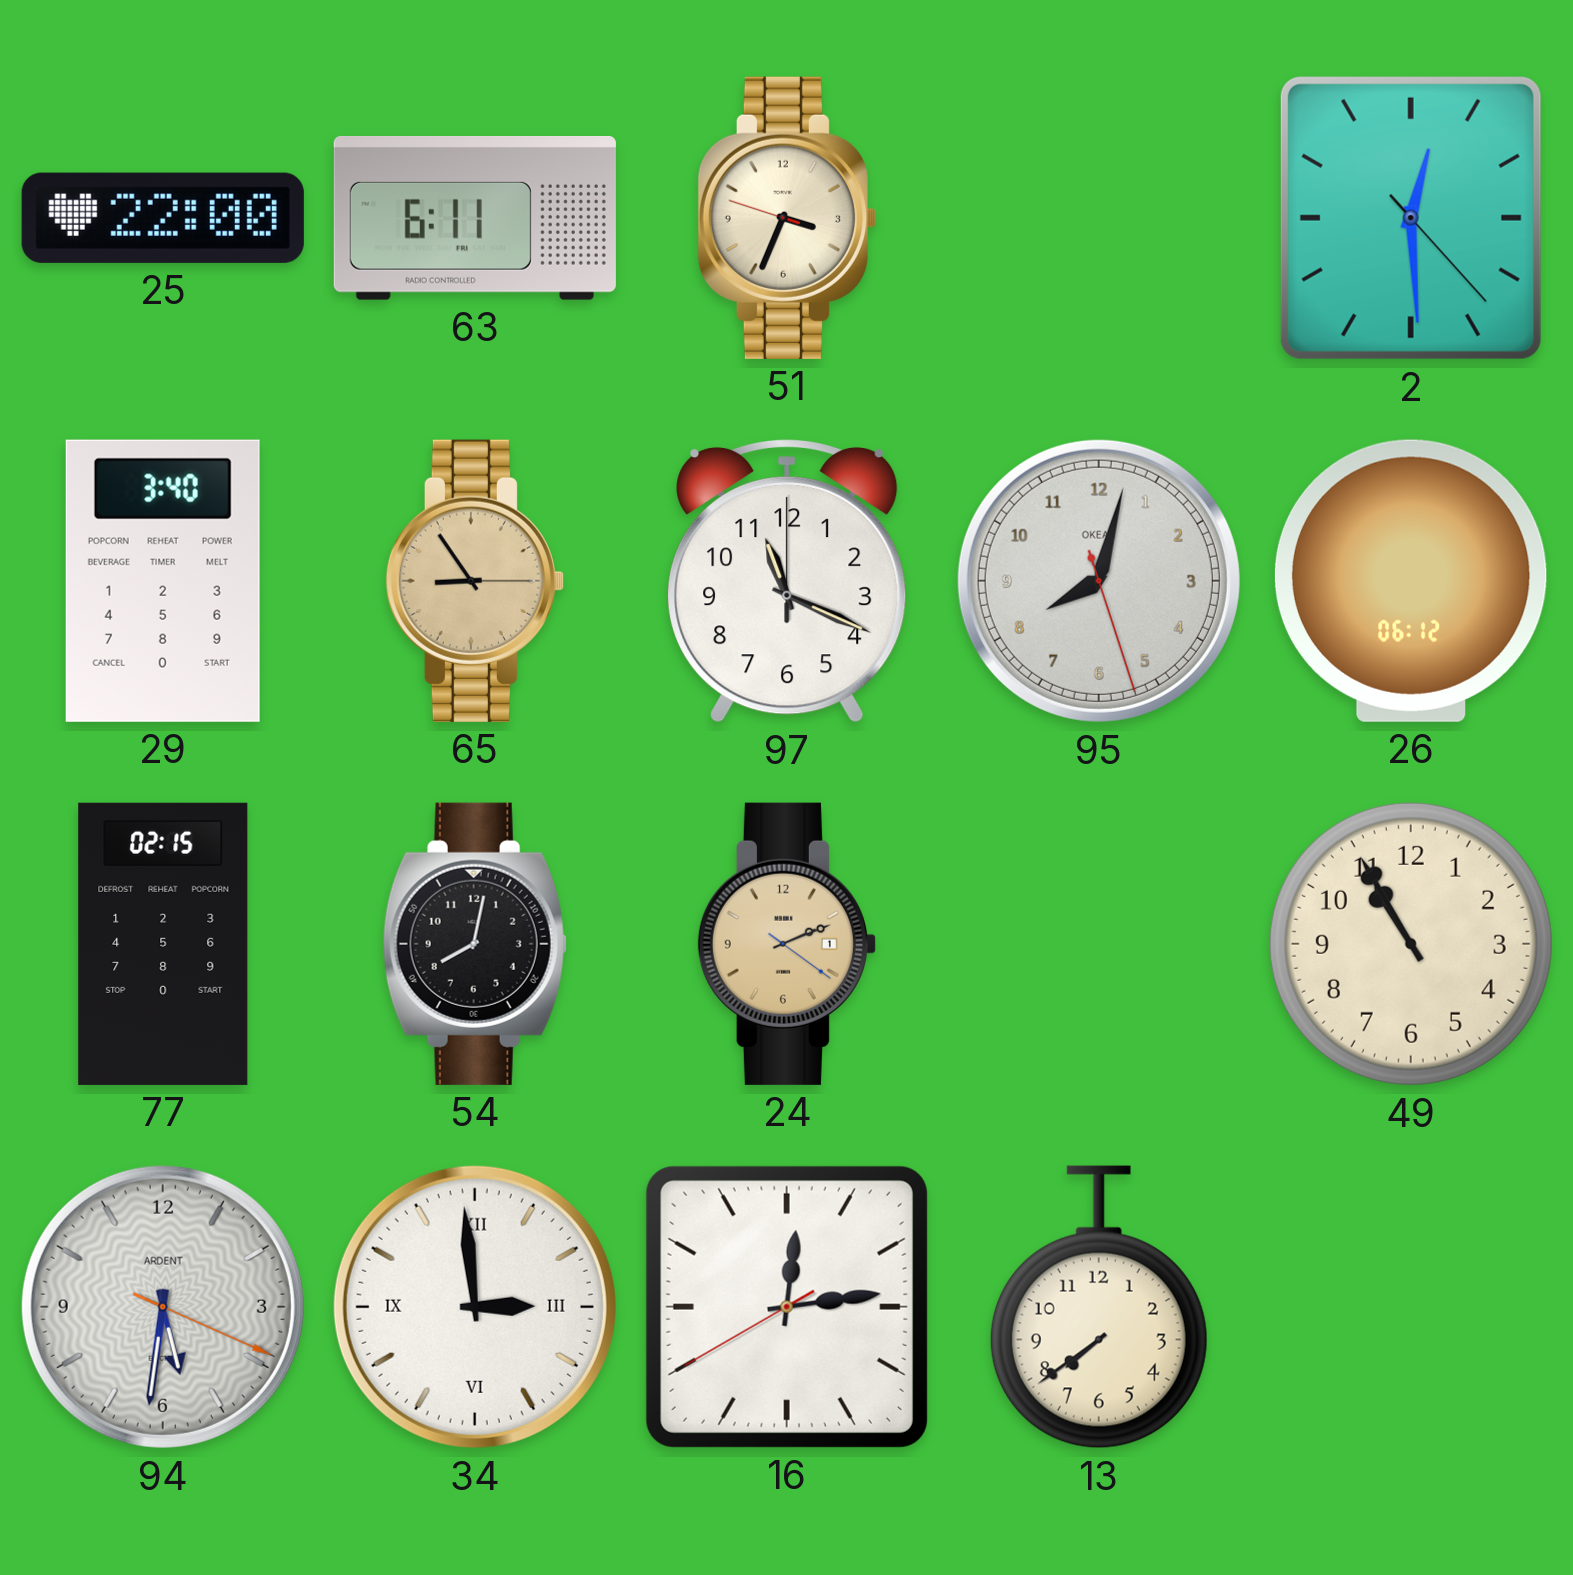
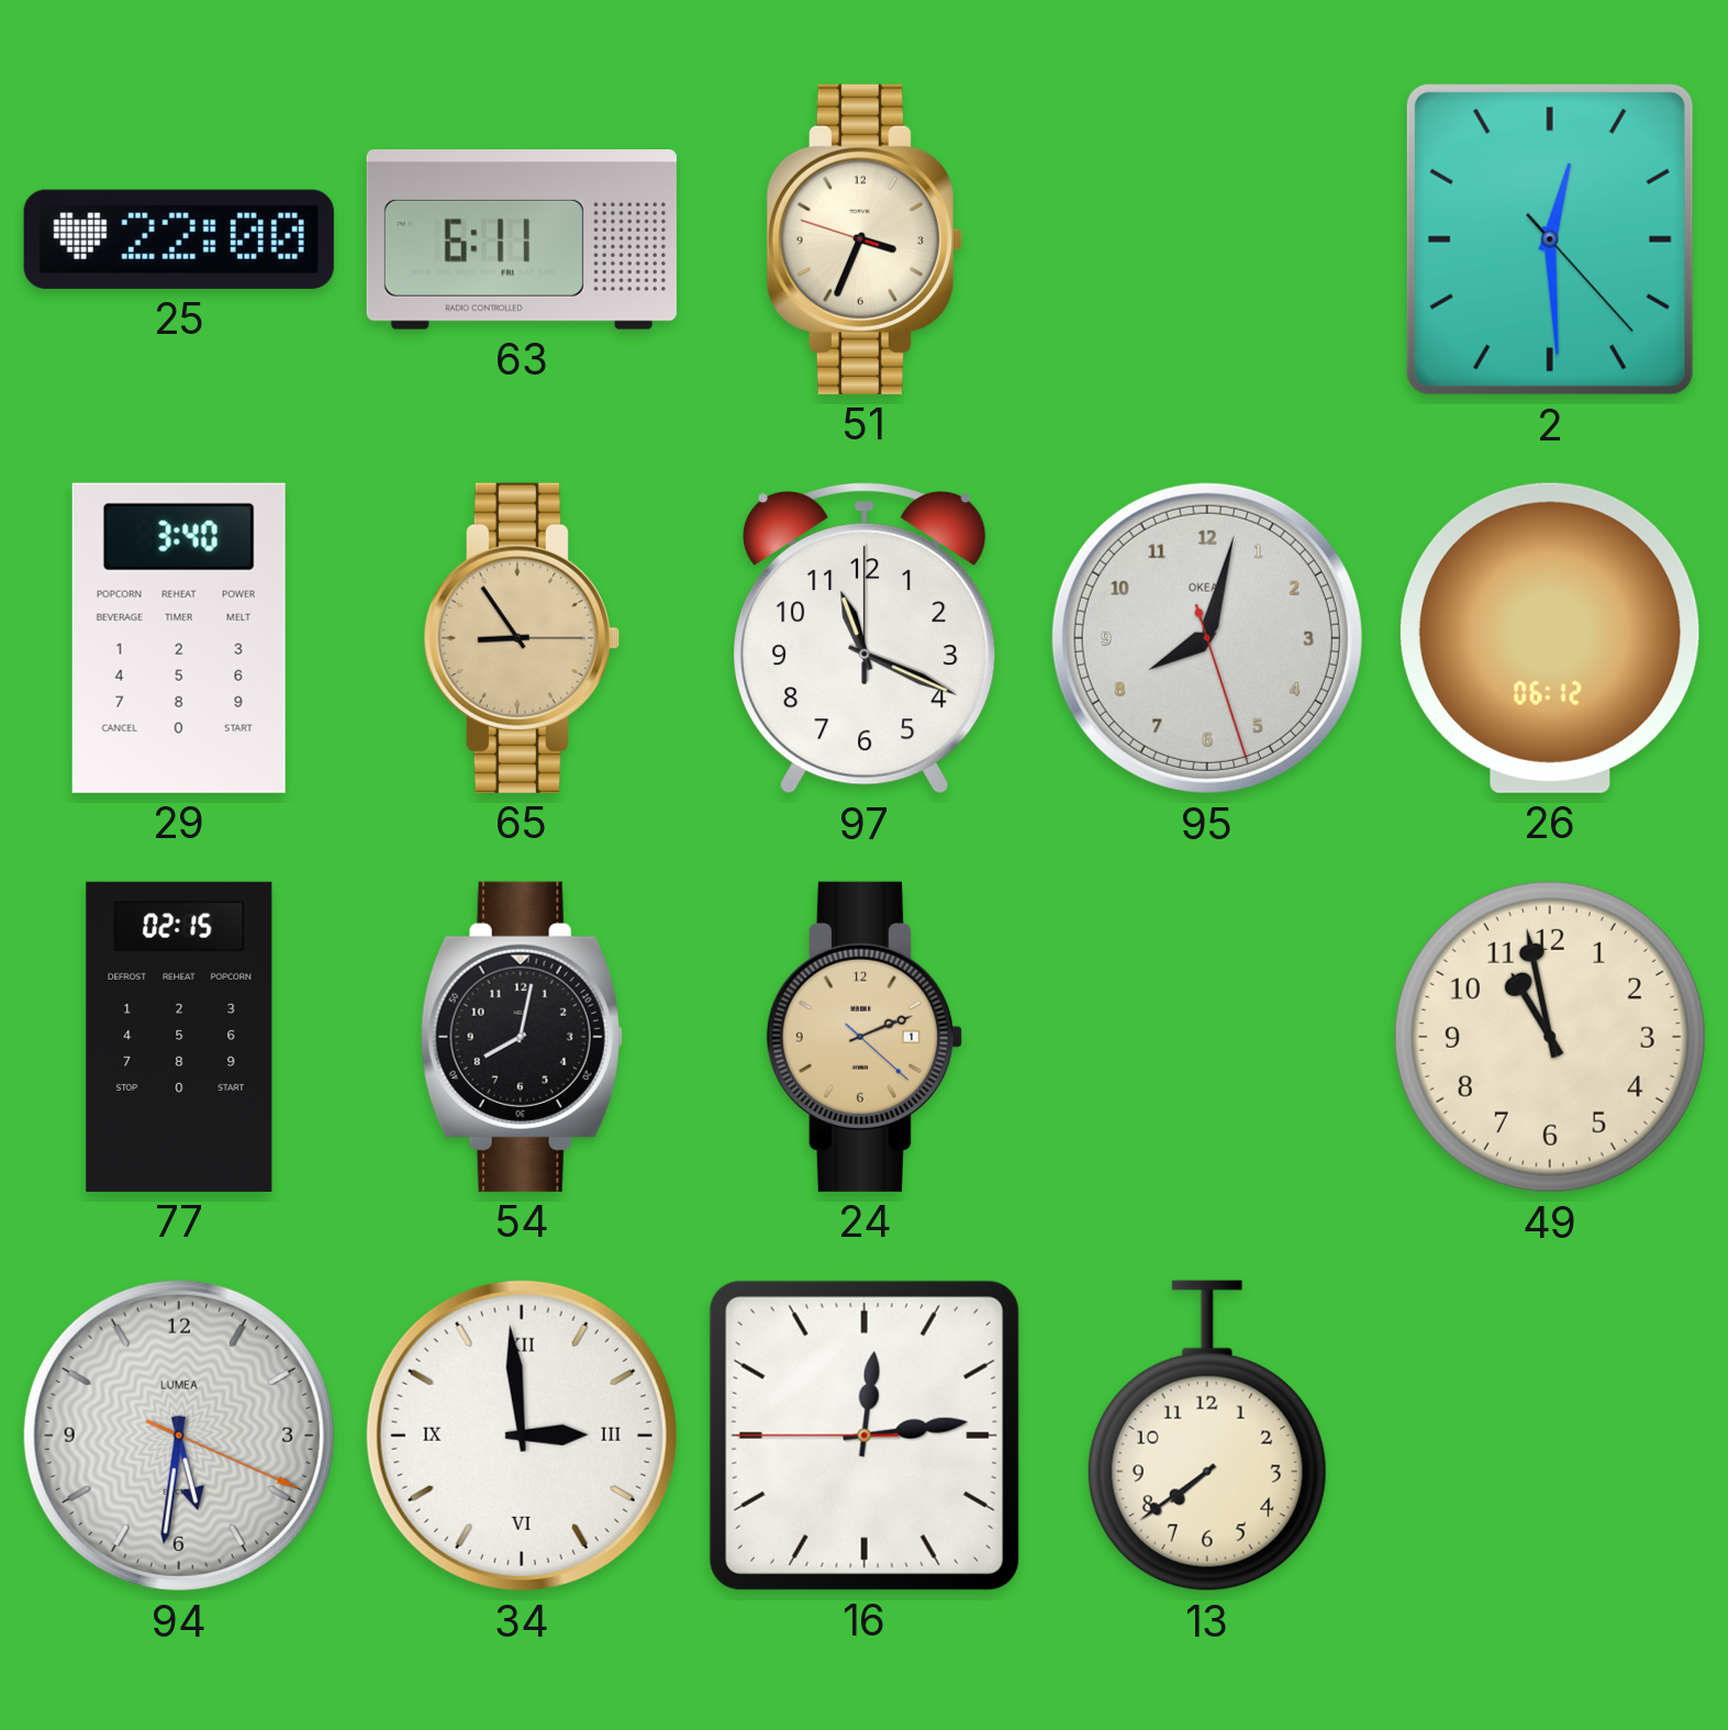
24: 2:11:21 -> 2:11:22
49: 10:55 -> 10:58
94 brand: ARDENT -> LUMEA
16: 12:13:40 -> 12:13:45
